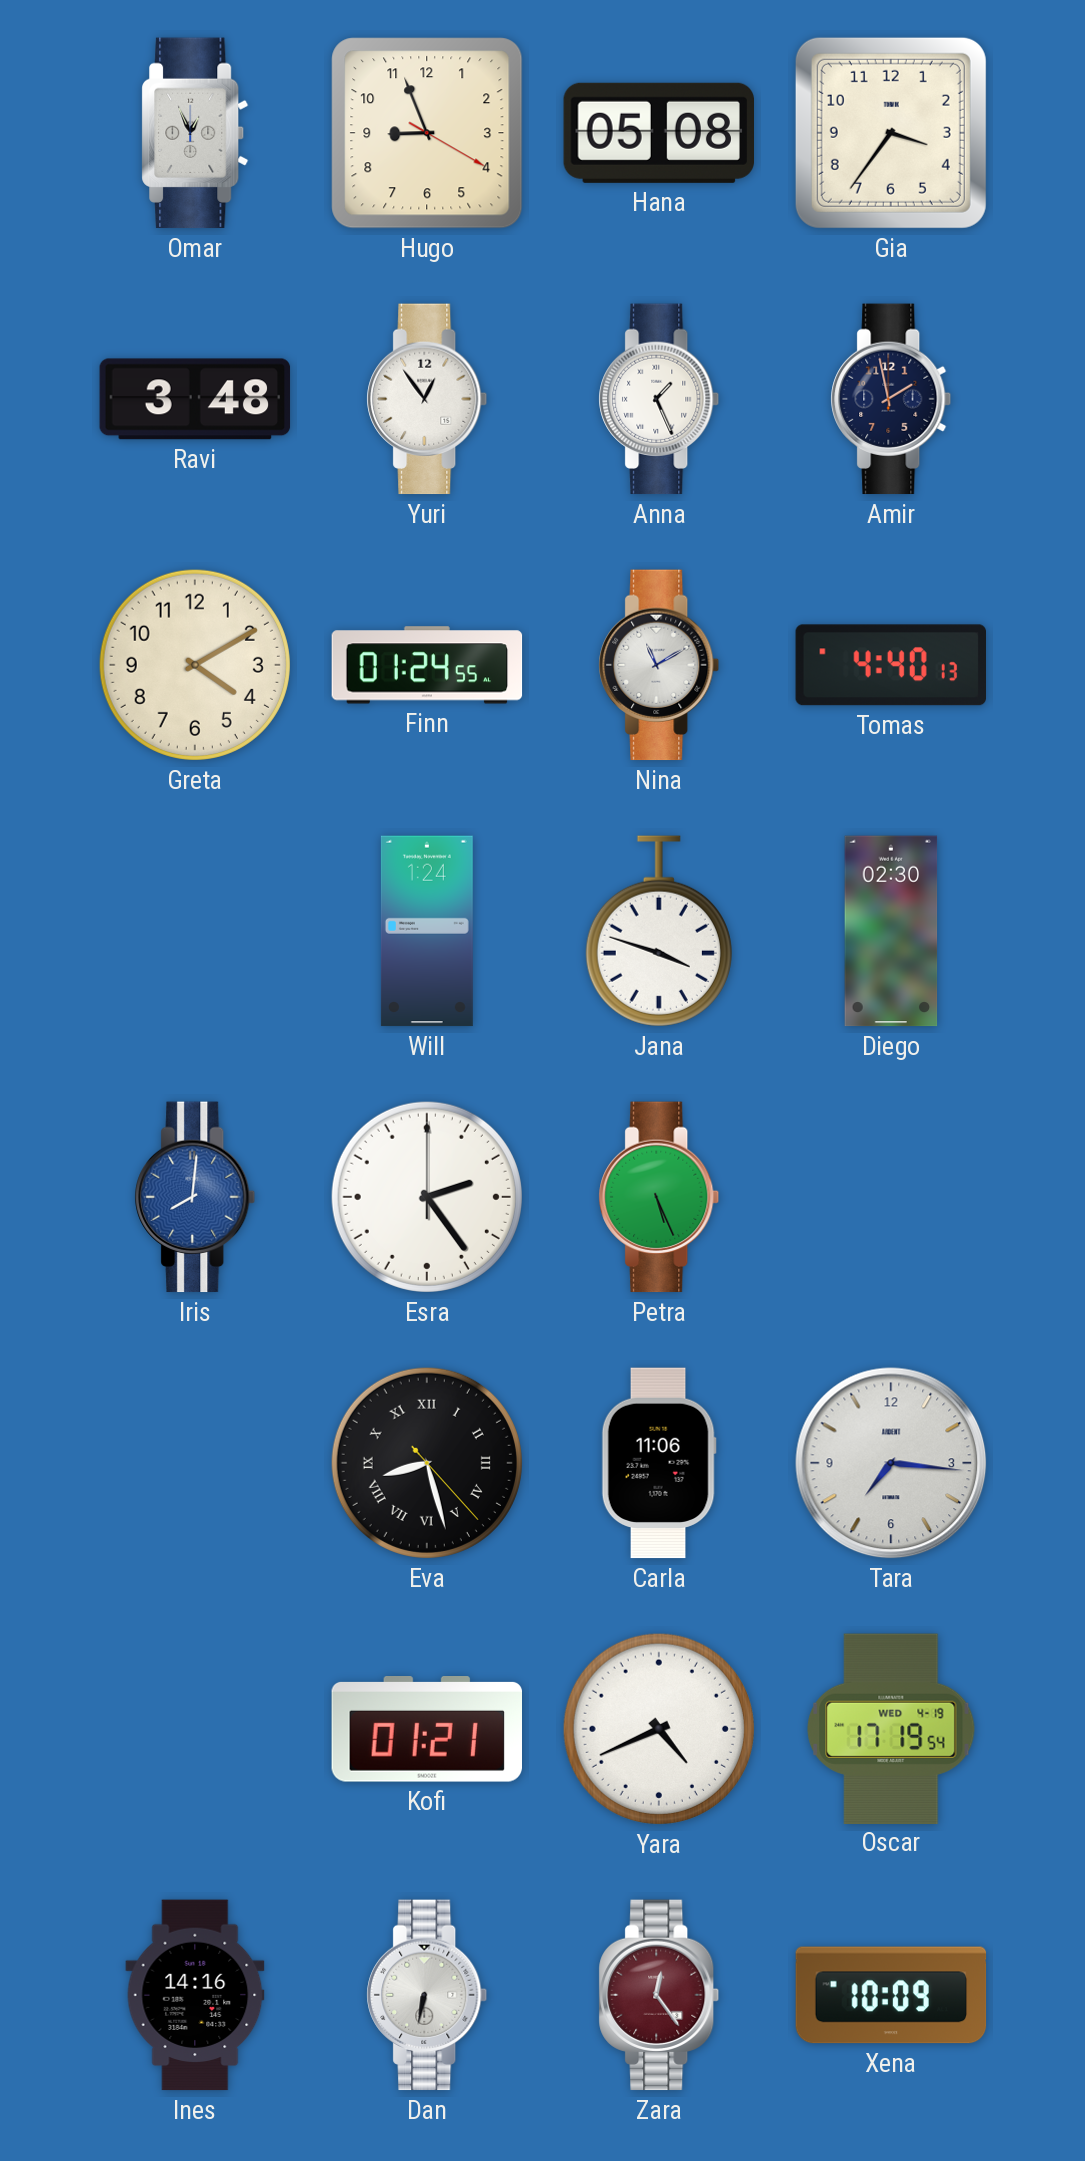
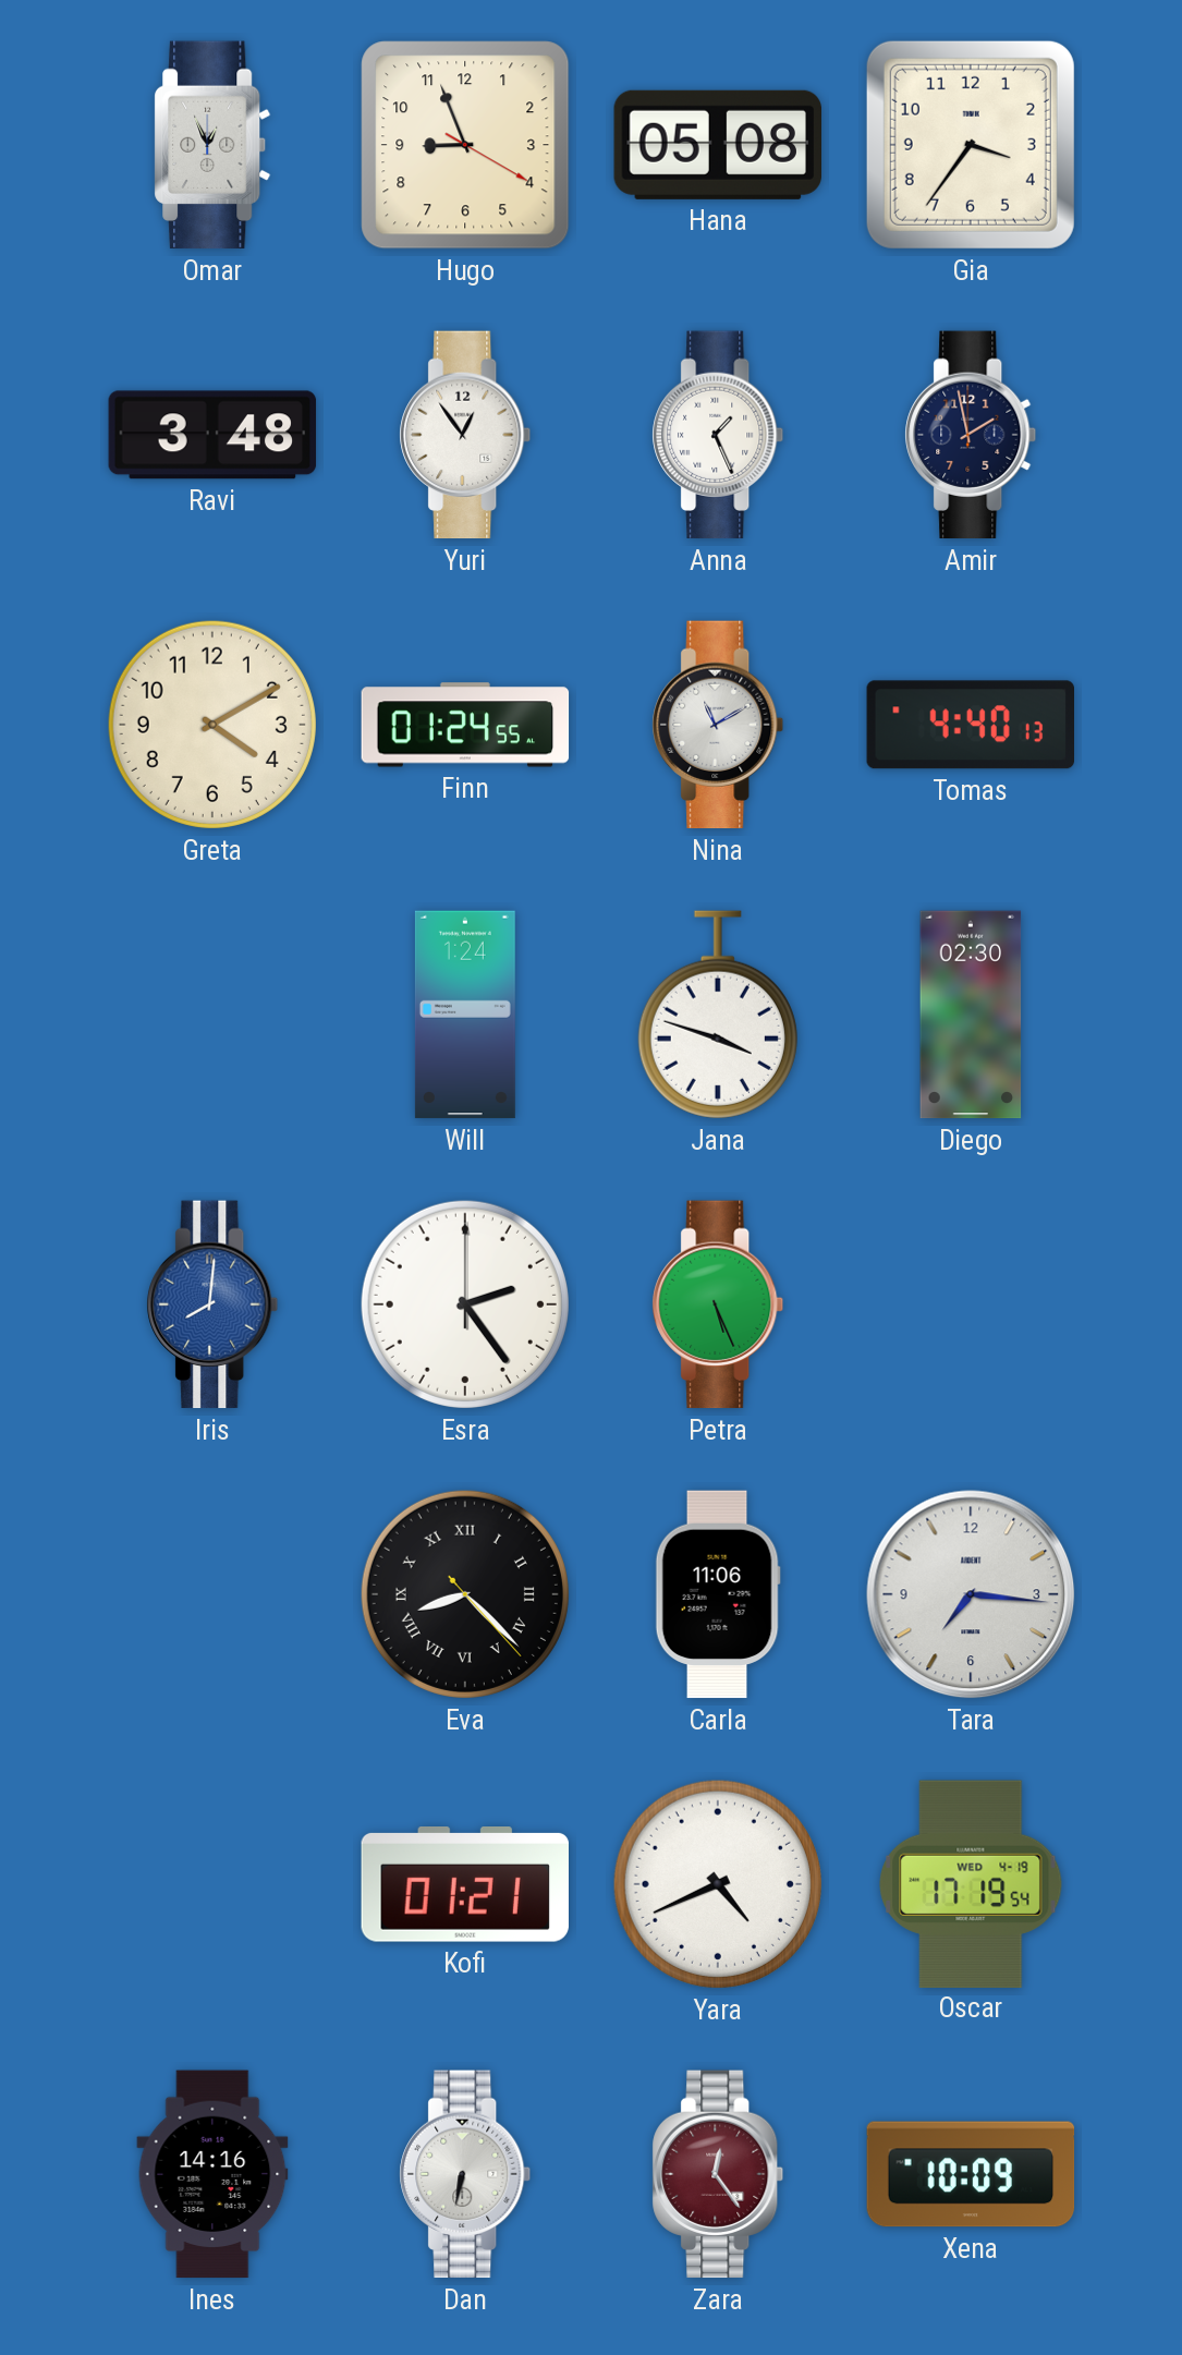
Eva: 8:27 -> 8:22
